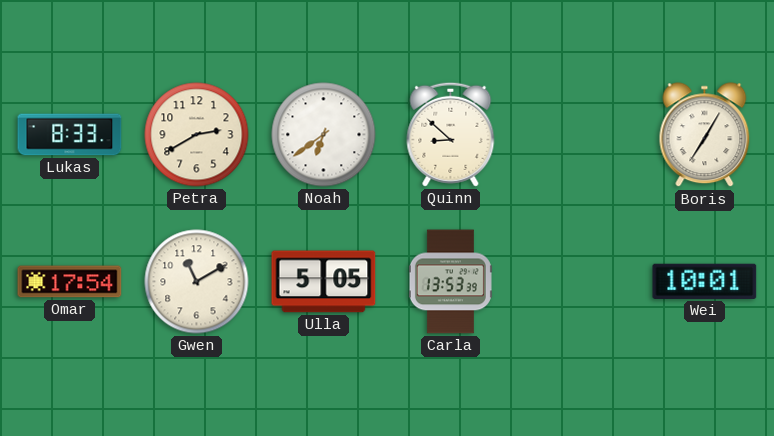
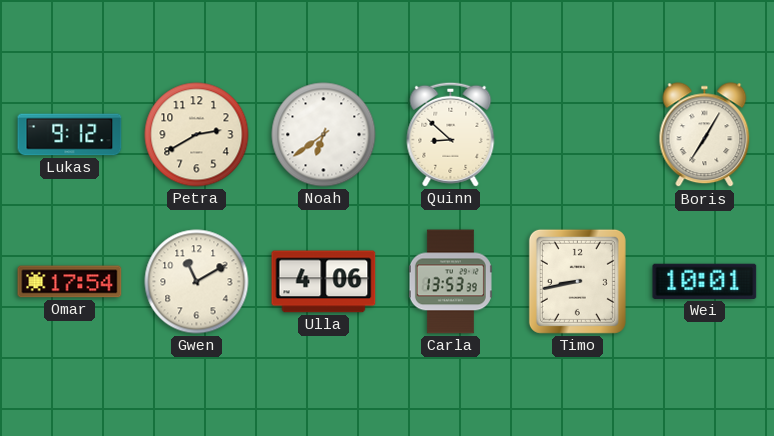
Lukas: 8:33 -> 9:12
Ulla: 5:05 -> 4:06
Timo: none -> 8:43
